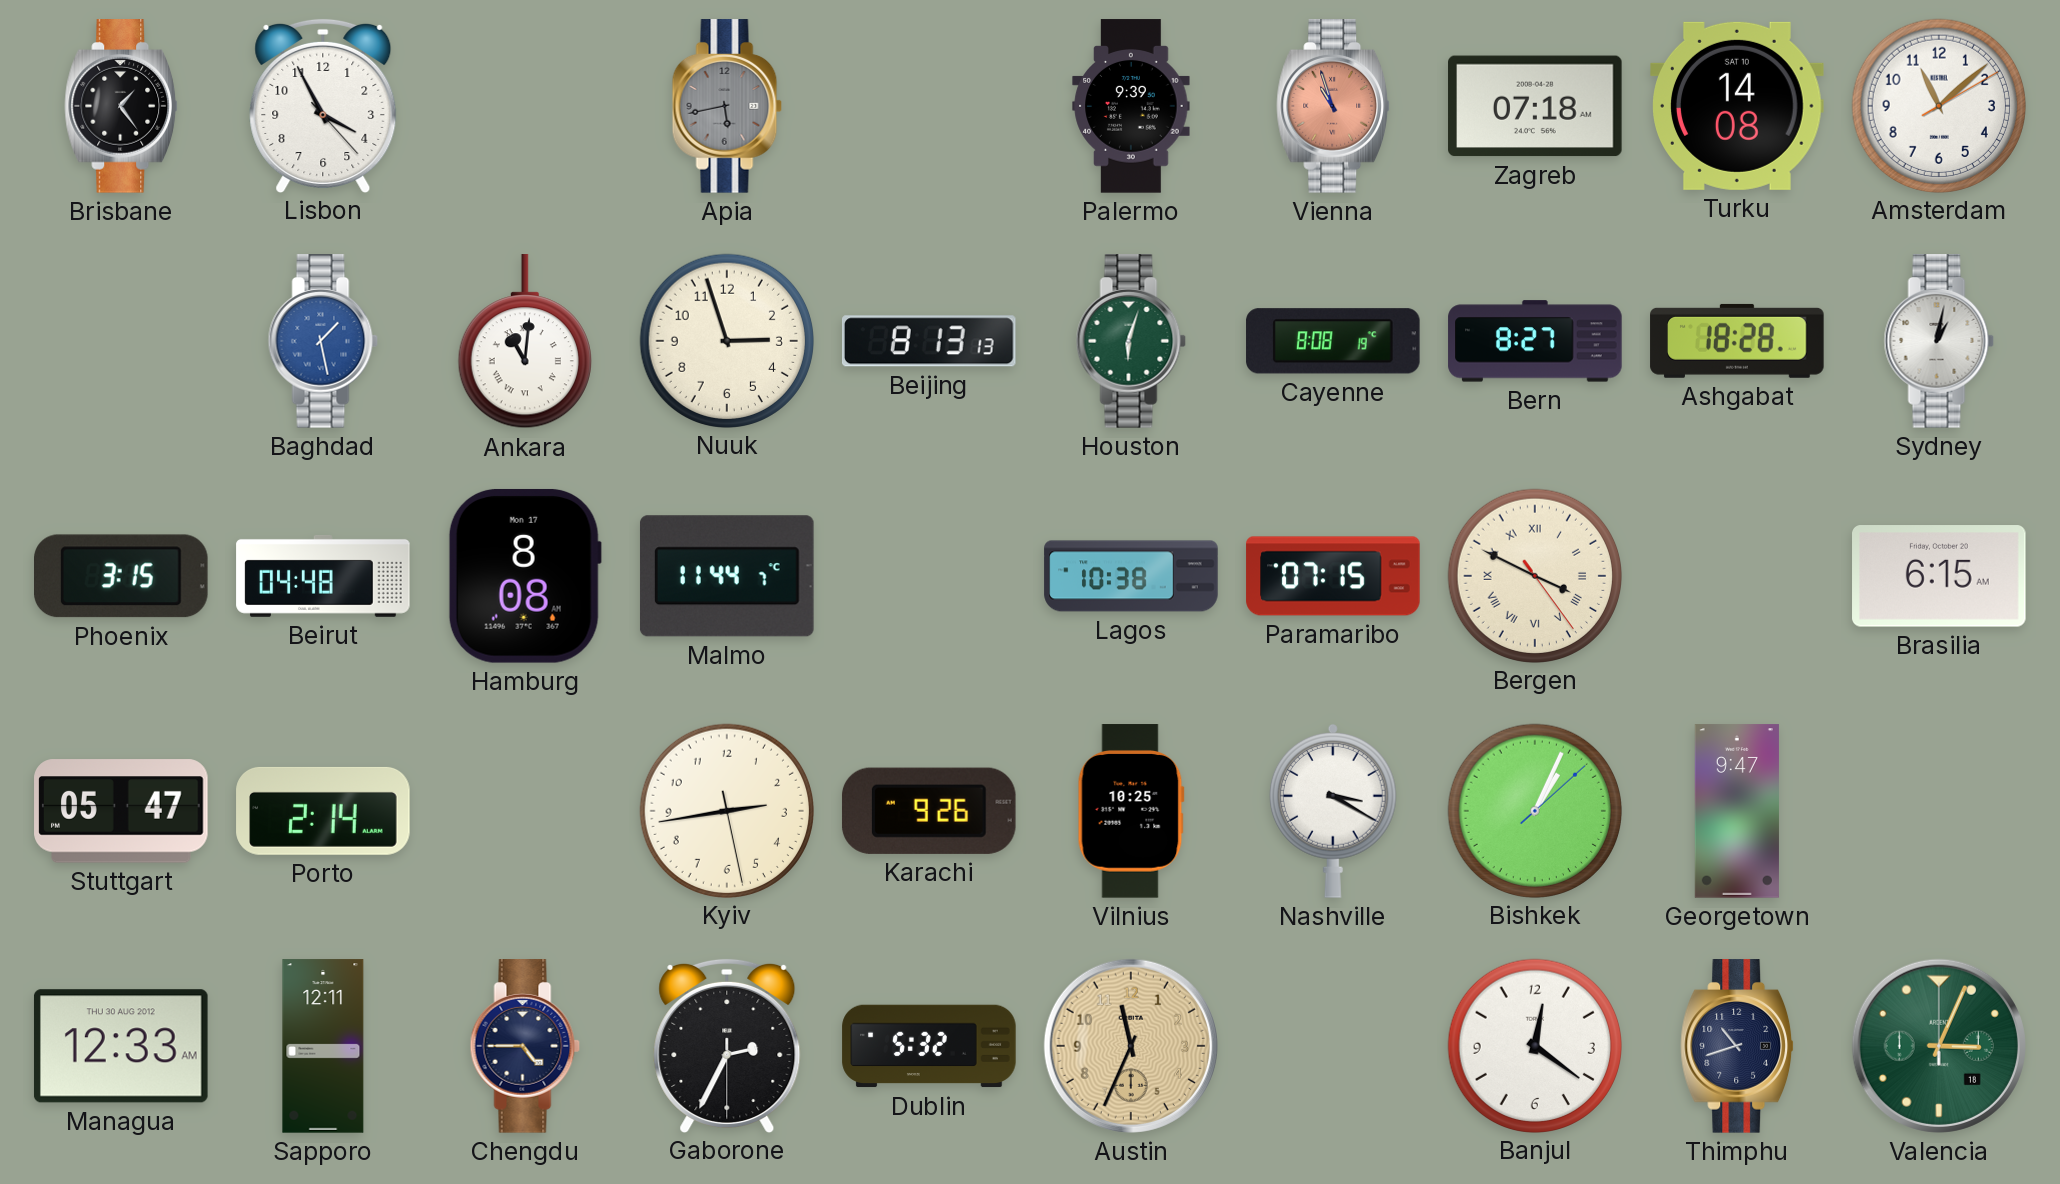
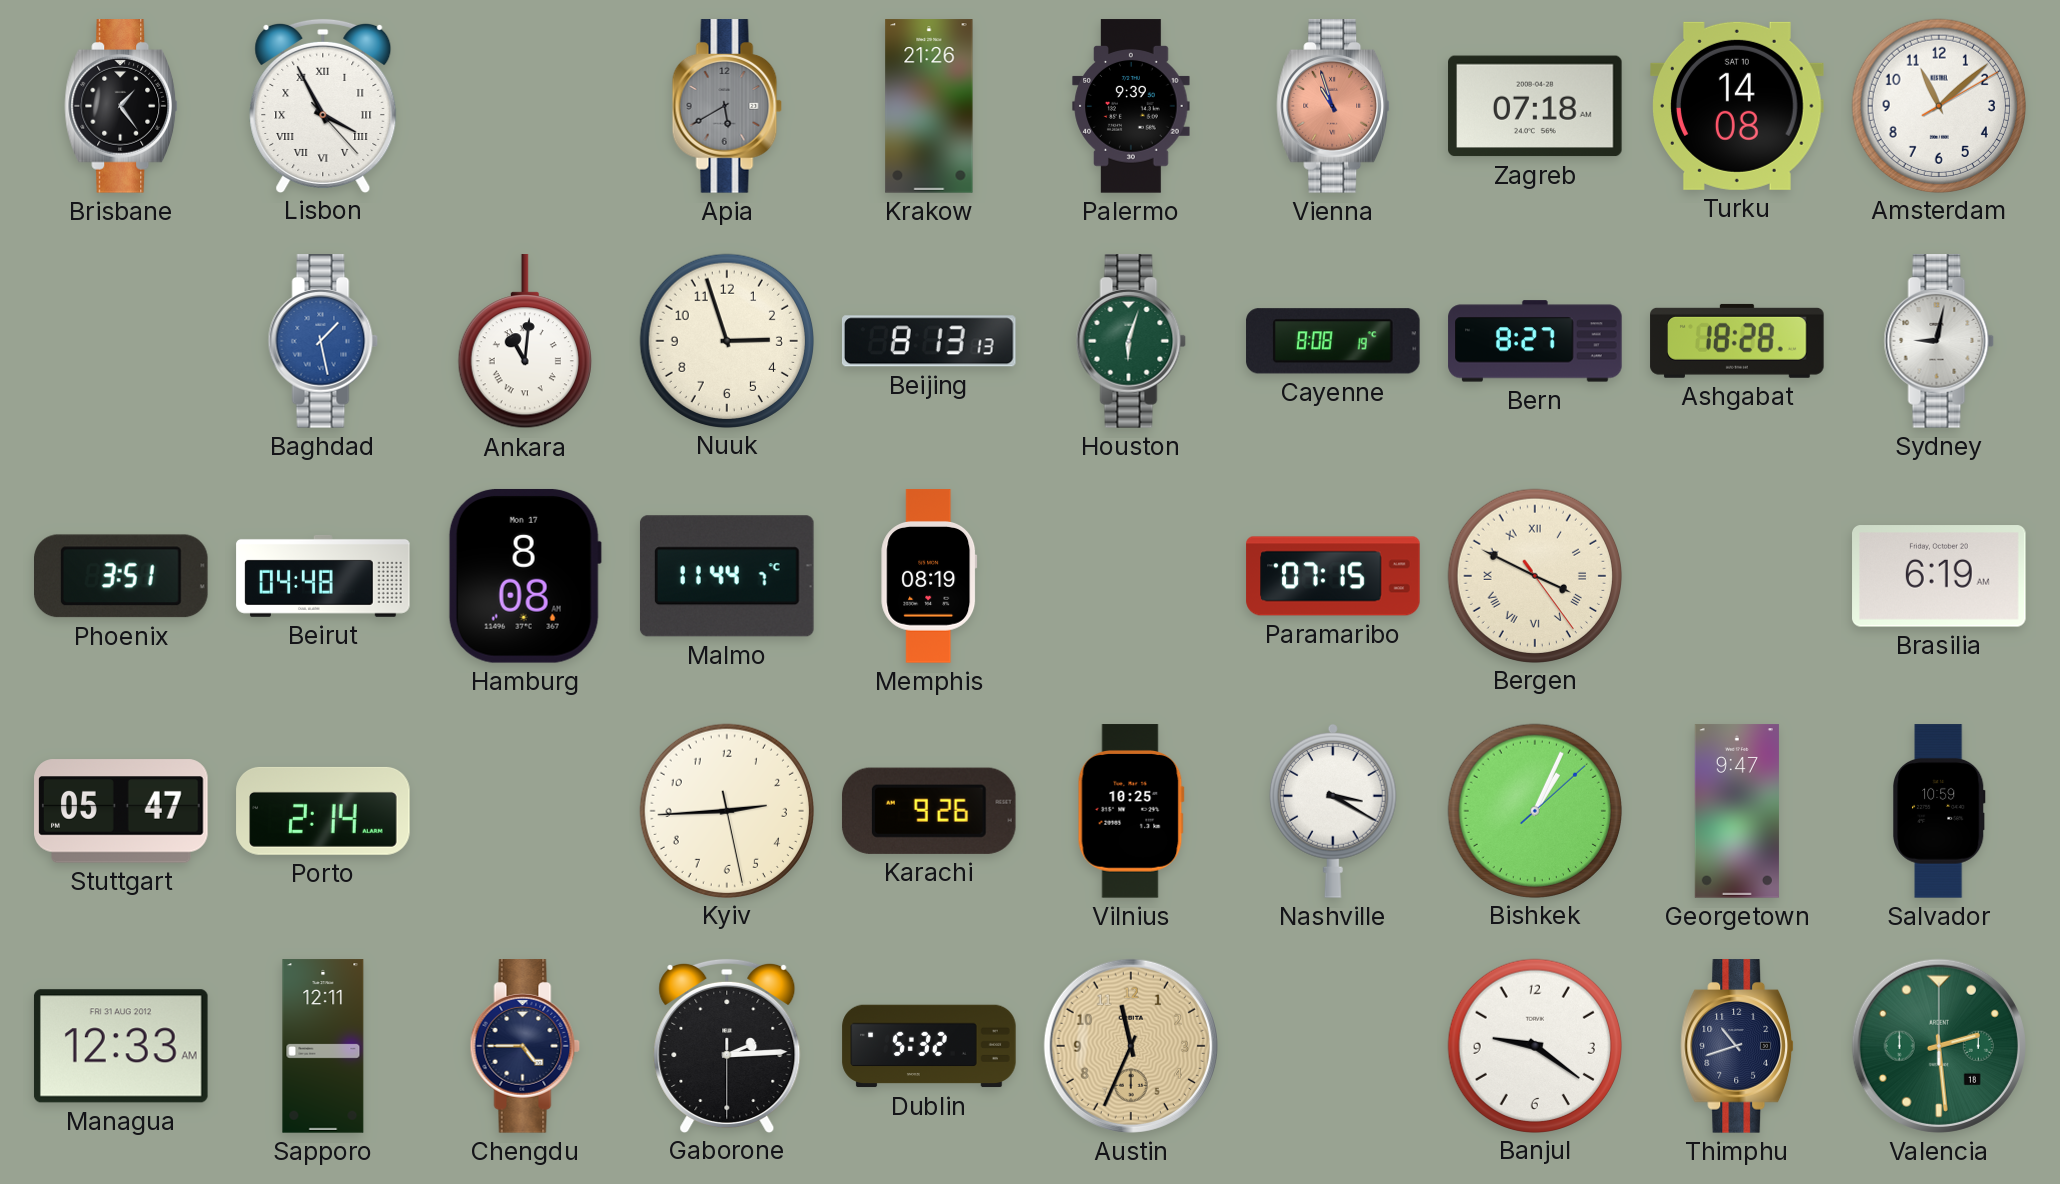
Lisbon numerals: Arabic -> Roman
Apia: 5:43 -> 5:40
Krakow: none -> 21:26
Sydney: 1:02 -> 9:02
Phoenix: 3:15 -> 3:51
Memphis: none -> 08:19
Lagos: 10:38 -> none
Brasilia: 6:15 -> 6:19
Kyiv: 2:43 -> 2:44
Salvador: none -> 10:59
Managua date: THU 30 AUG 2012 -> FRI 31 AUG 2012
Gaborone: 2:34 -> 2:14
Banjul: 12:21 -> 9:21
Valencia: 3:04 -> 2:29
